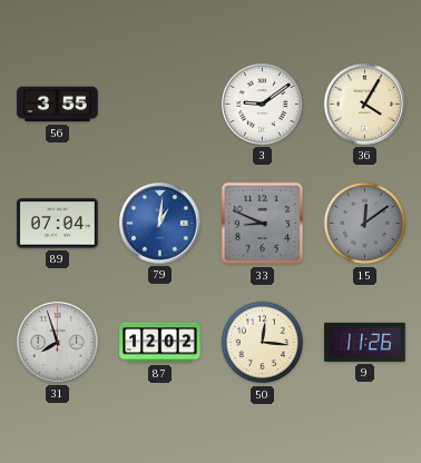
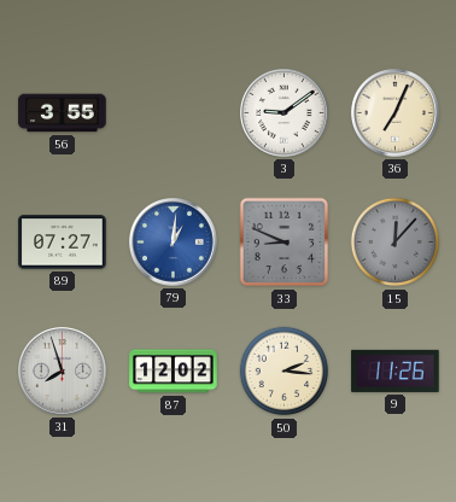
36: 4:05 -> 7:04
89: 07:04 -> 07:27
15: 12:09 -> 12:07
50: 12:16 -> 2:16
